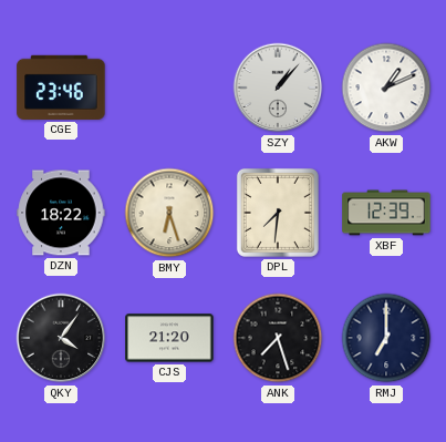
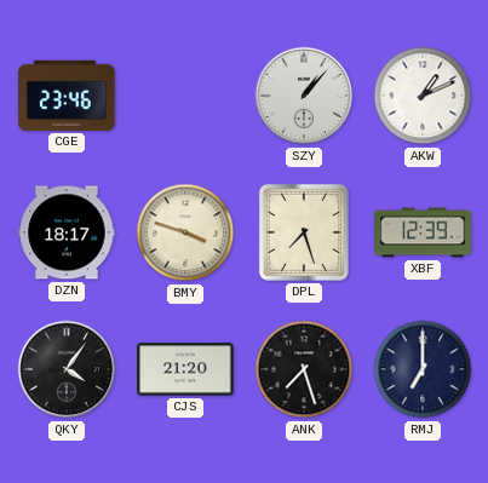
DZN: 18:22 -> 18:17
BMY: 6:27 -> 3:48
DPL: 7:31 -> 7:27
